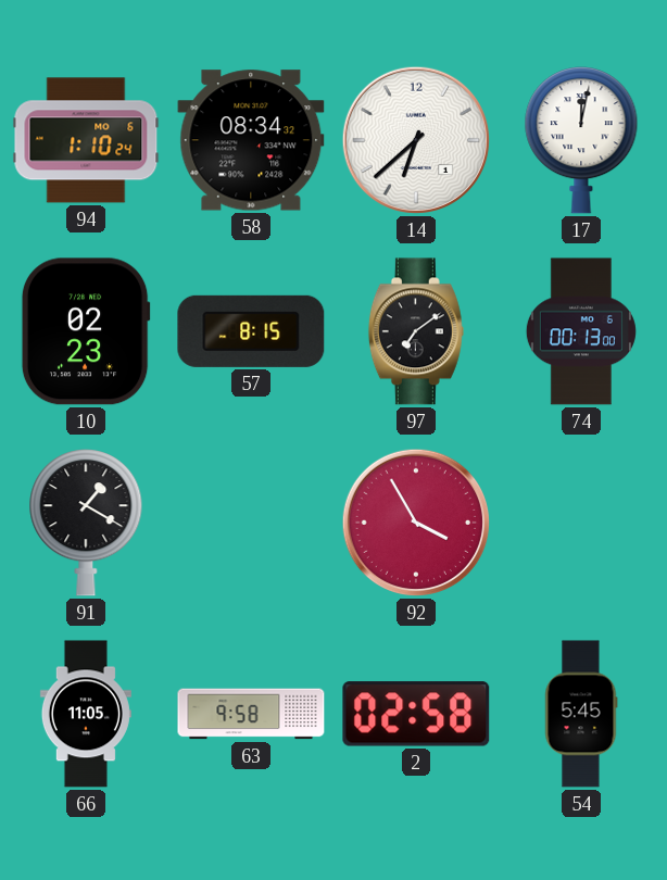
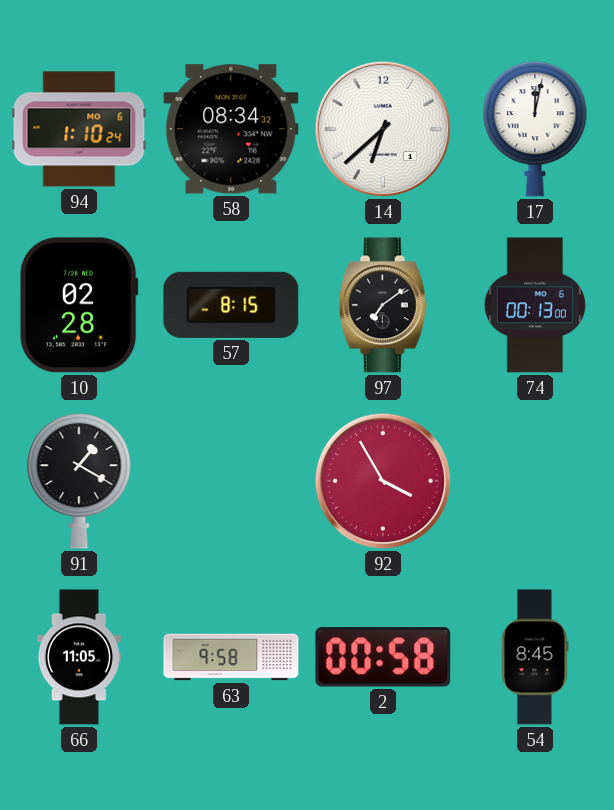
10: 02:23 -> 02:28
2: 02:58 -> 00:58
54: 5:45 -> 8:45
